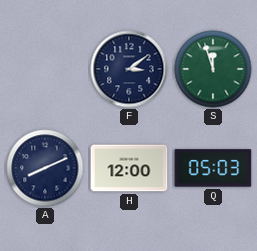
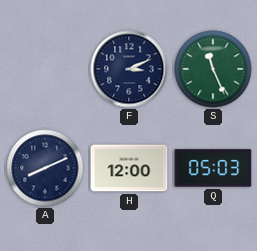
F: 3:09 -> 3:11
S: 11:57 -> 11:26
